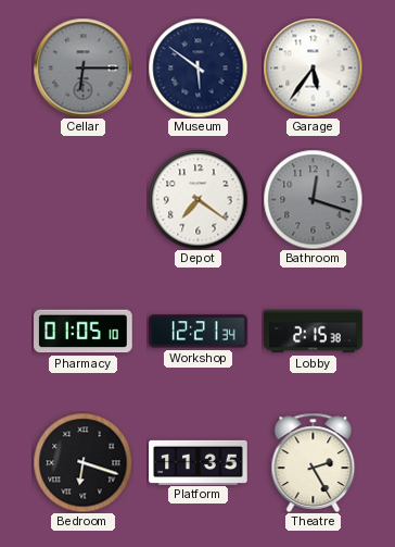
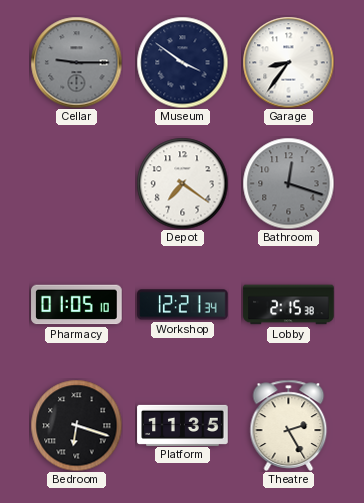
Cellar: 6:15 -> 9:15
Museum: 5:51 -> 3:51
Garage: 5:36 -> 8:36
